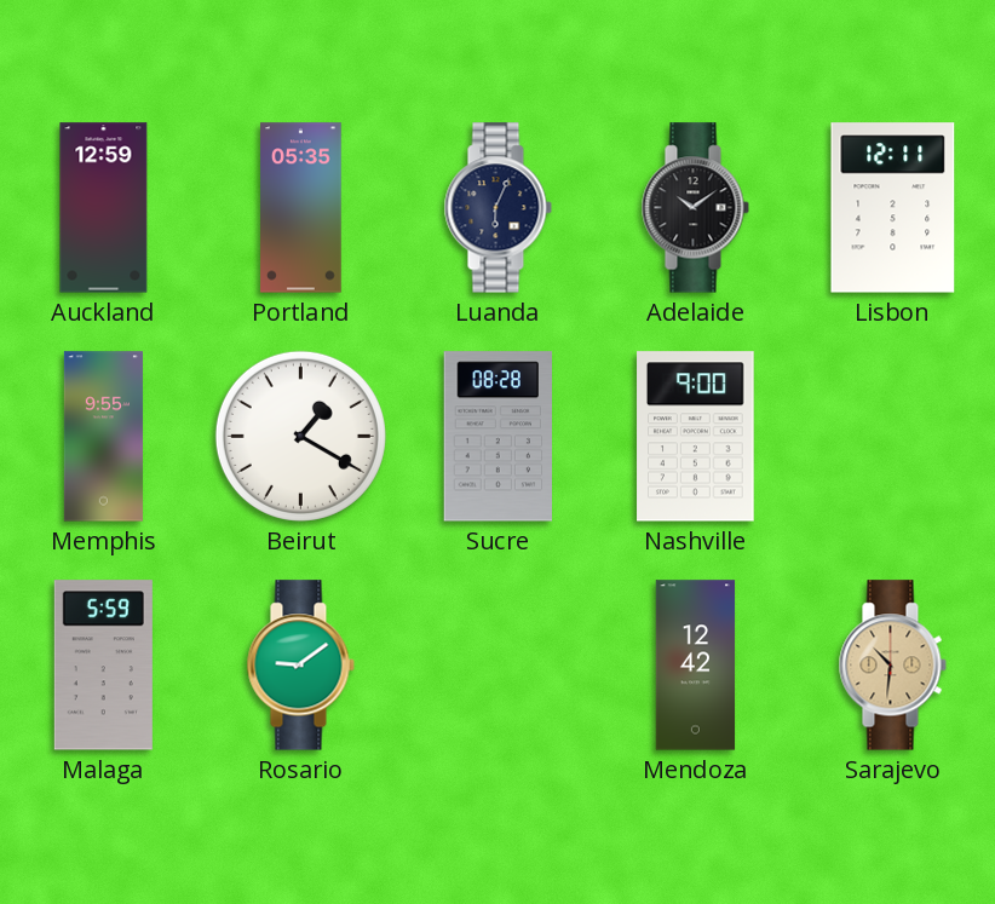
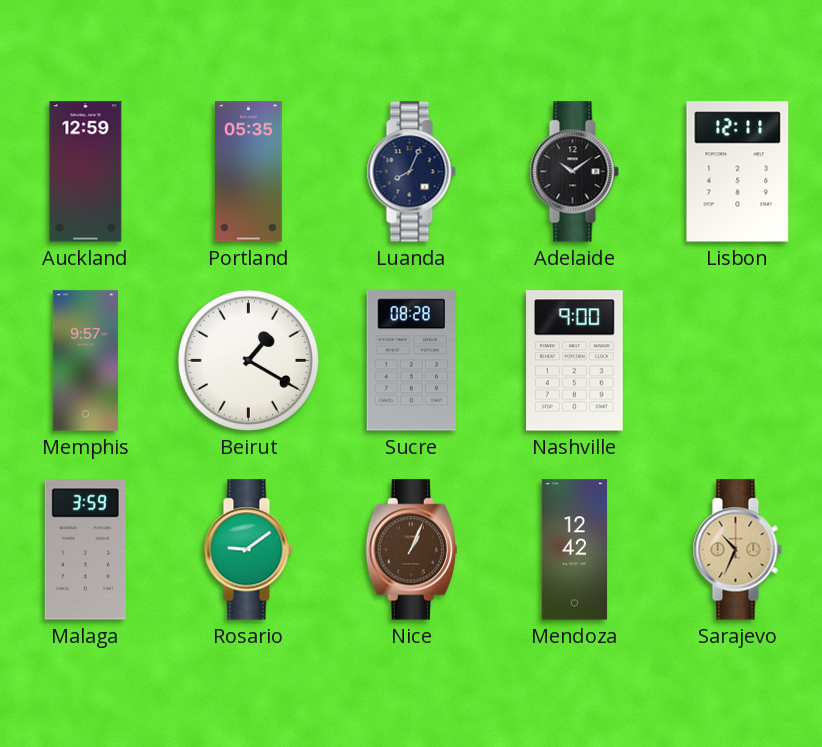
Luanda: 6:04 -> 8:04
Memphis: 9:55 -> 9:57
Malaga: 5:59 -> 3:59
Nice: none -> 1:04
Sarajevo: 10:31 -> 10:34
